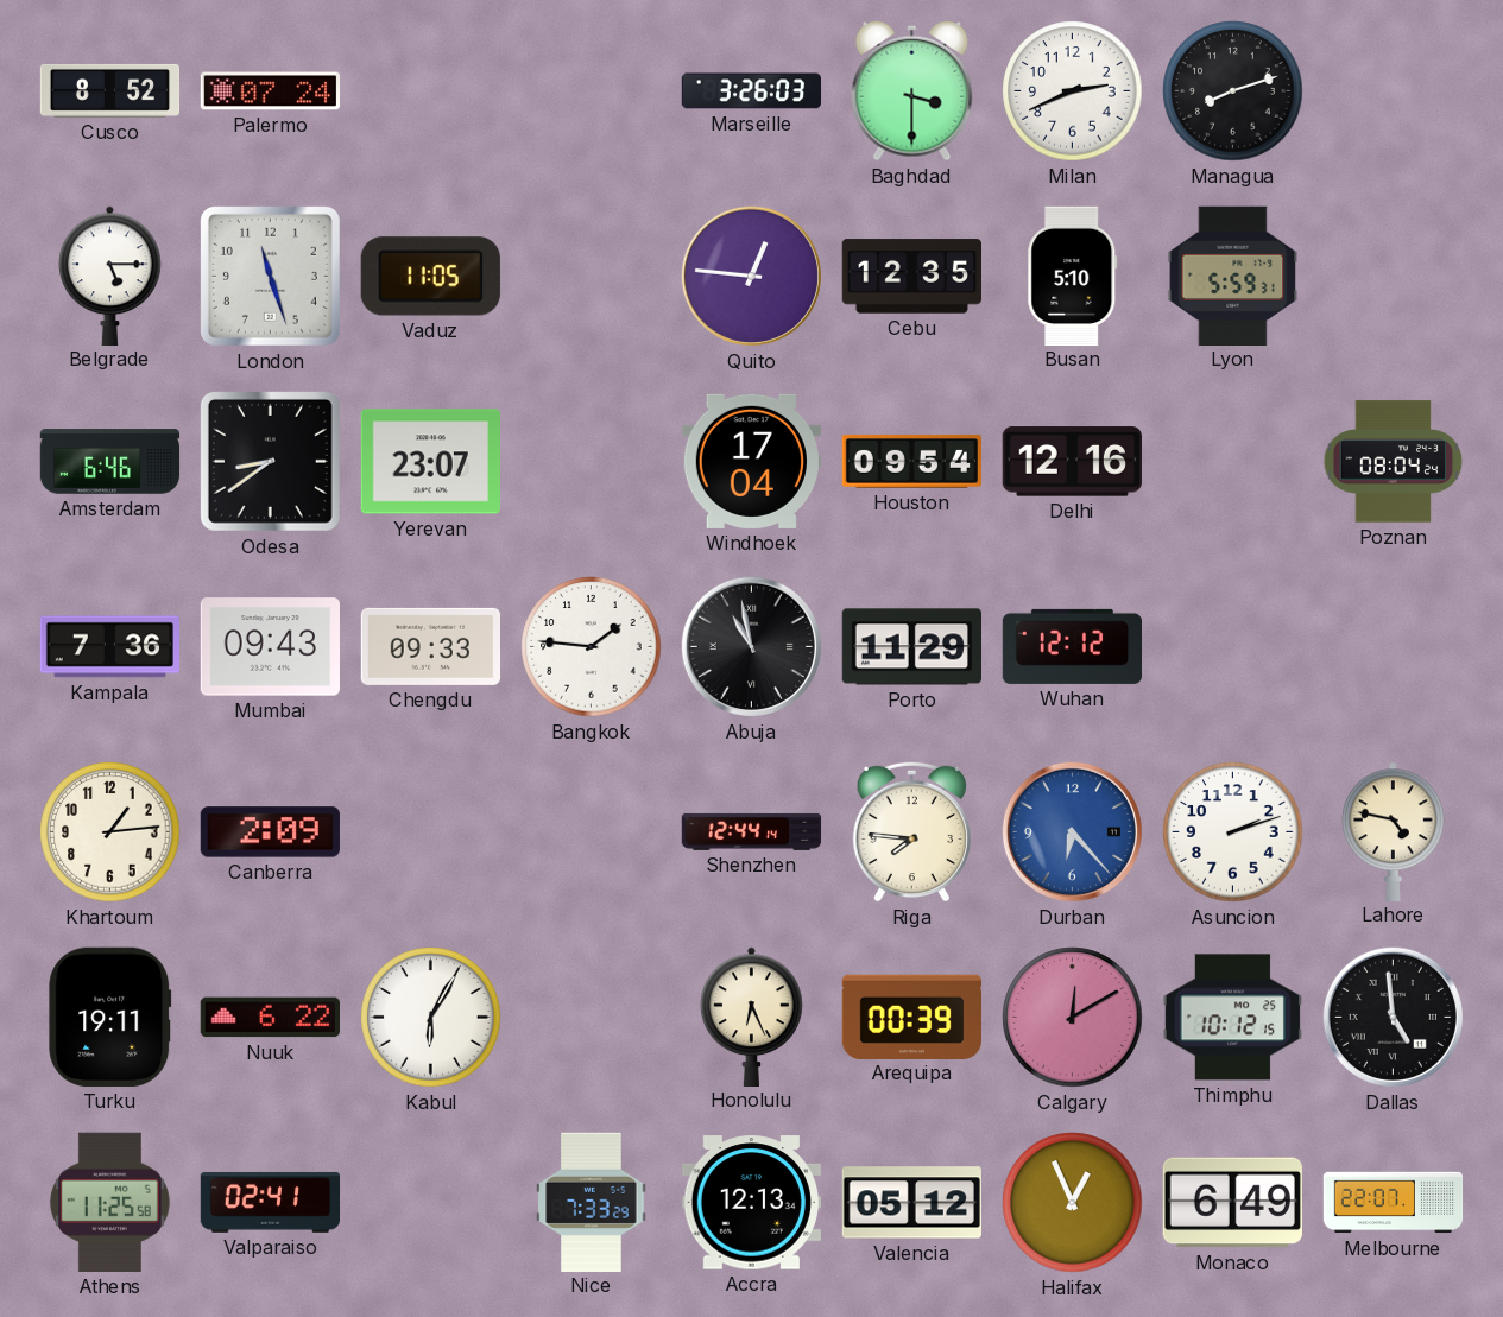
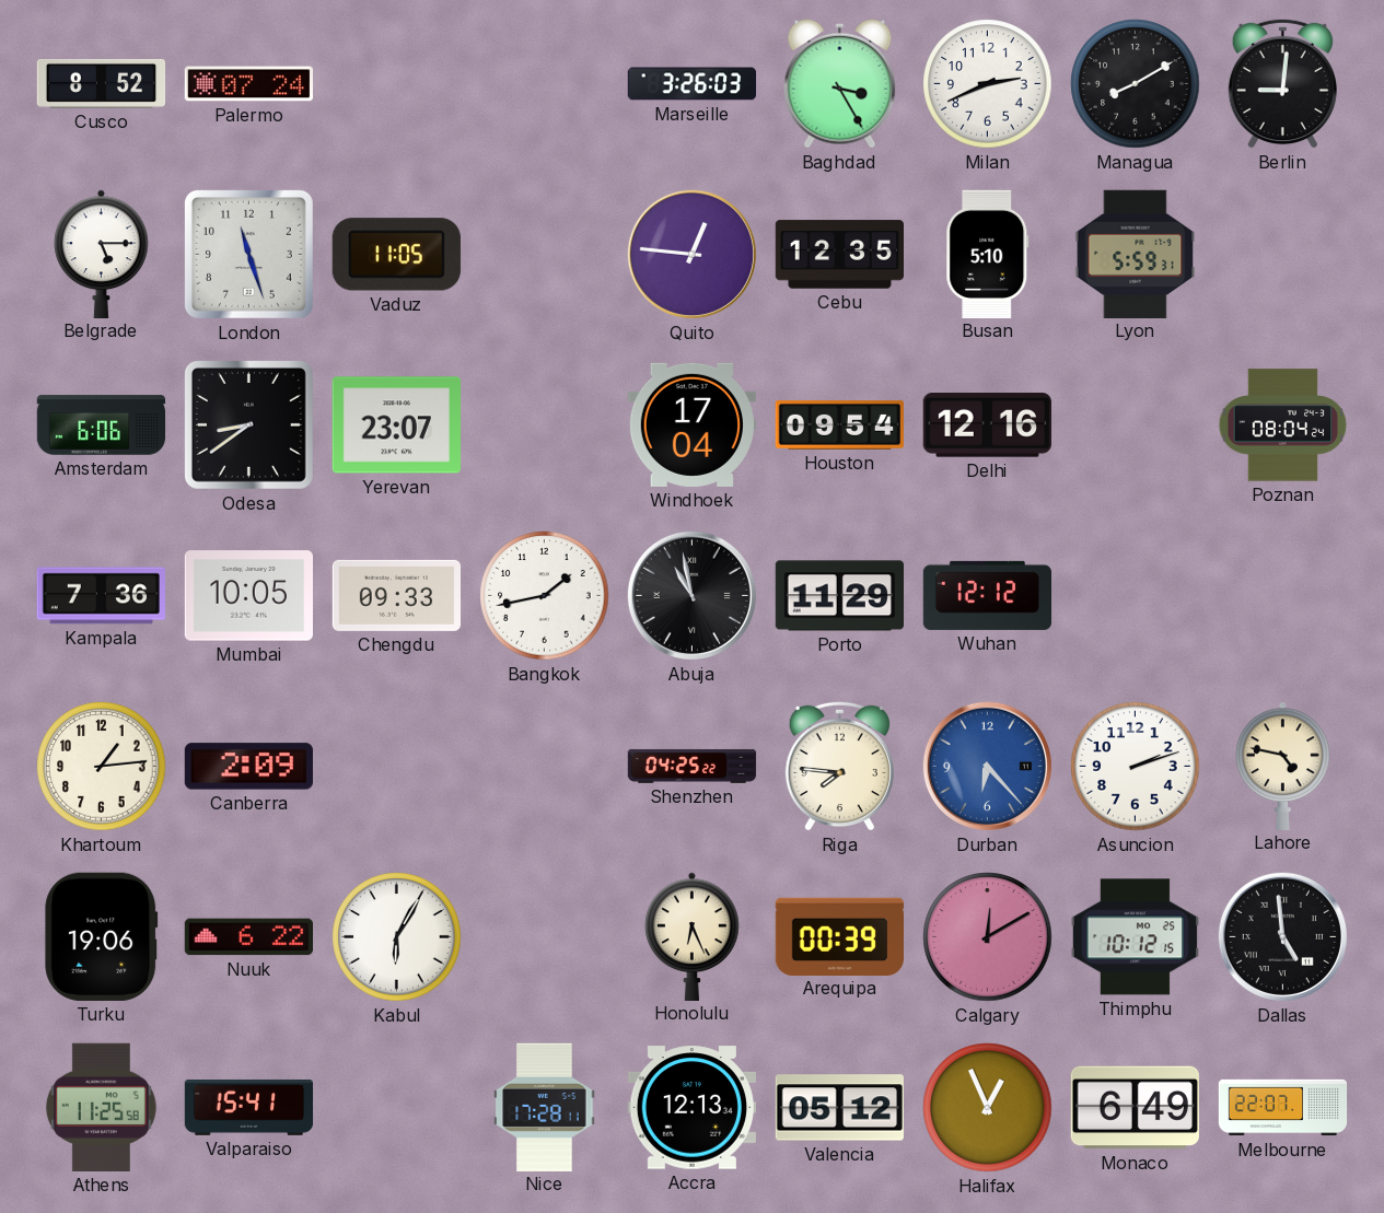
Baghdad: 3:30 -> 3:25
Managua: 8:12 -> 8:10
Berlin: none -> 9:01
Amsterdam: 6:46 -> 6:06
Mumbai: 09:43 -> 10:05
Bangkok: 1:46 -> 1:43
Shenzhen: 12:44 -> 04:25
Turku: 19:11 -> 19:06
Valparaiso: 02:41 -> 15:41
Nice: 7:33 -> 17:28
